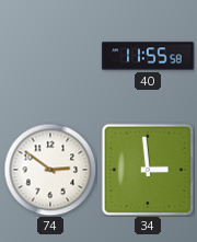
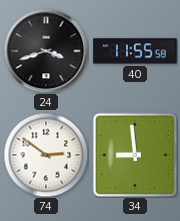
24: none -> 3:42
34: 2:59 -> 8:59
